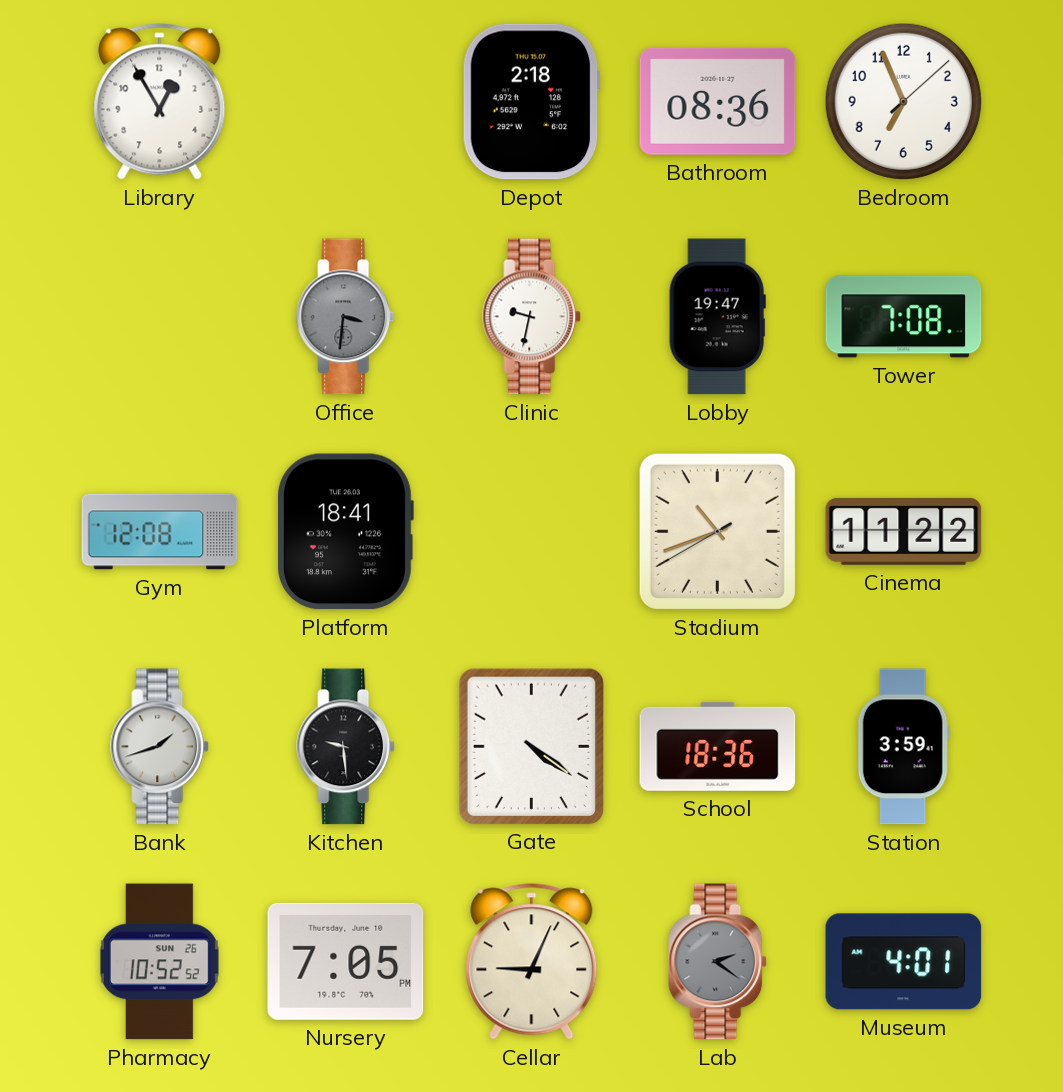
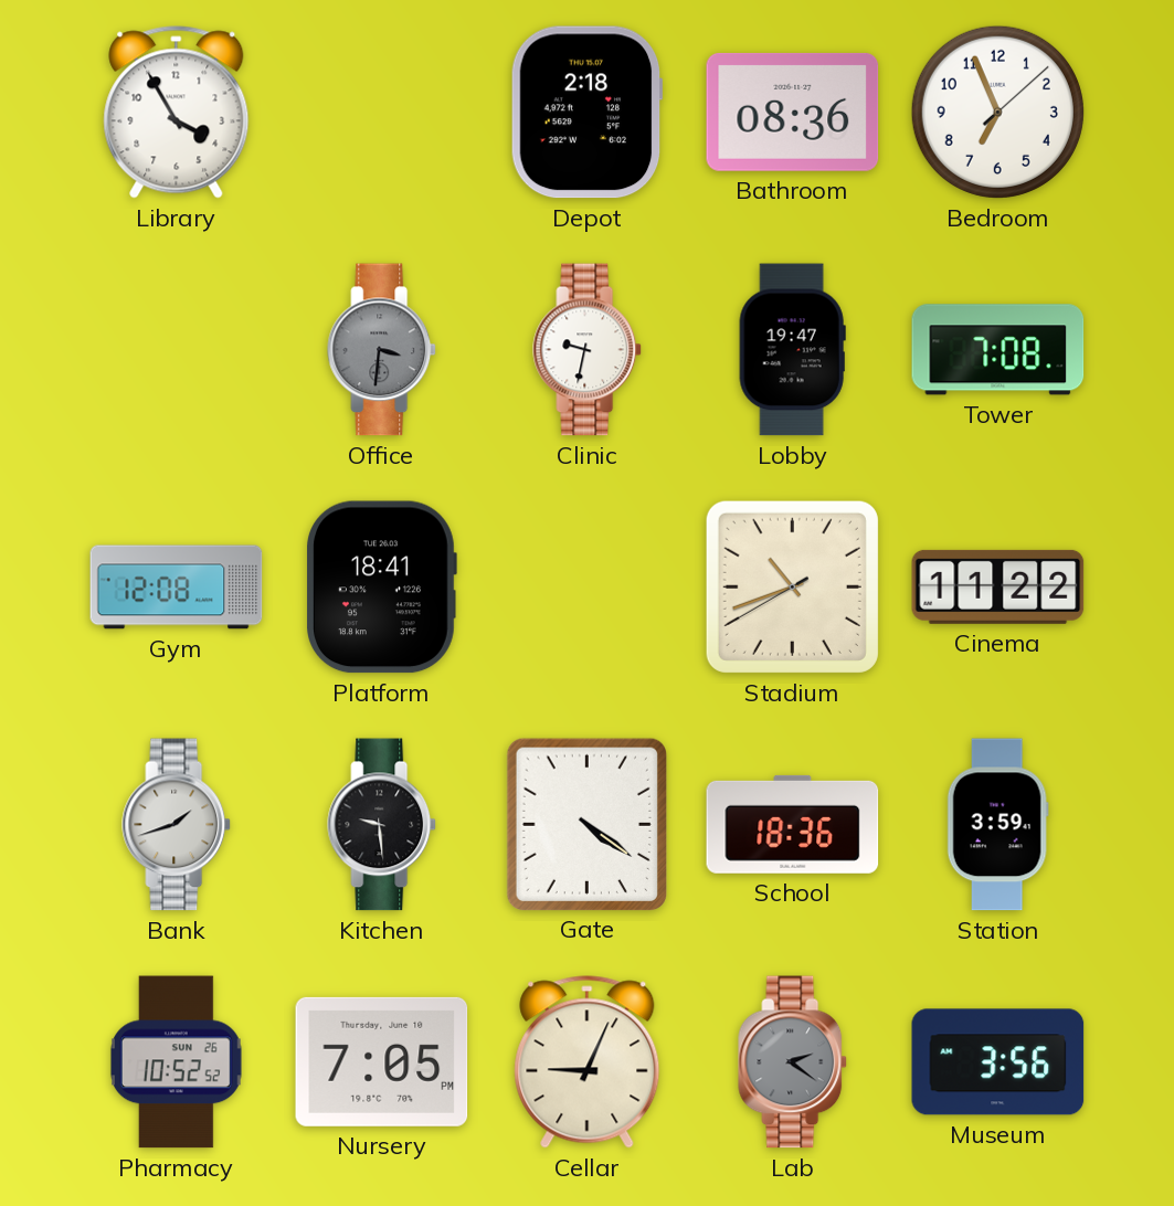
Library: 12:55 -> 3:55
Museum: 4:01 -> 3:56
